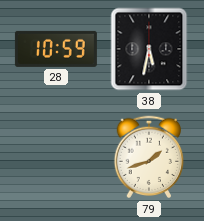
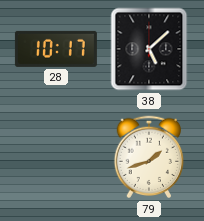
28: 10:59 -> 10:17
38: 5:32 -> 5:08
